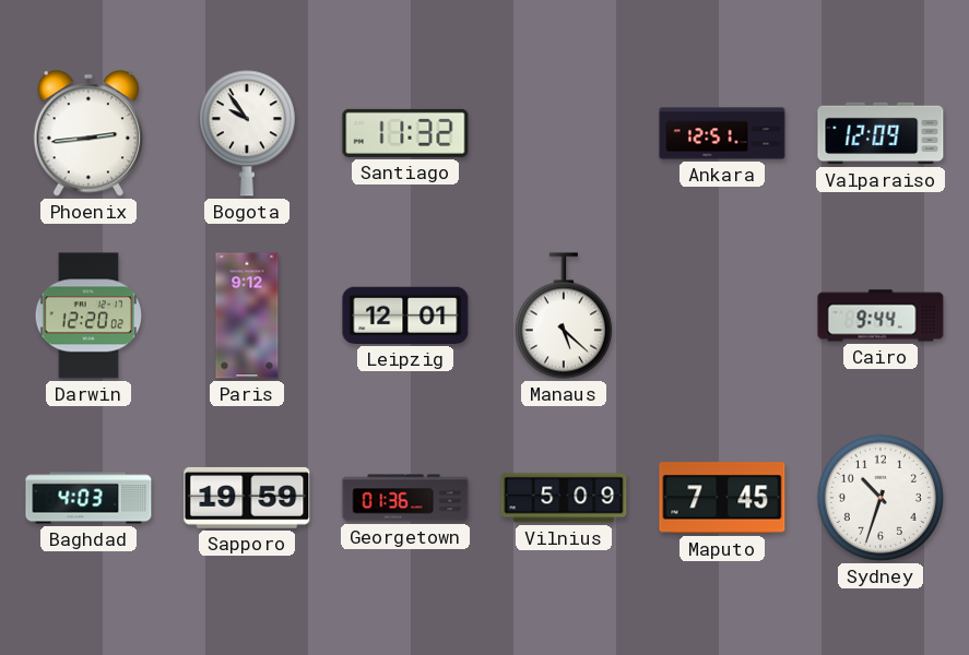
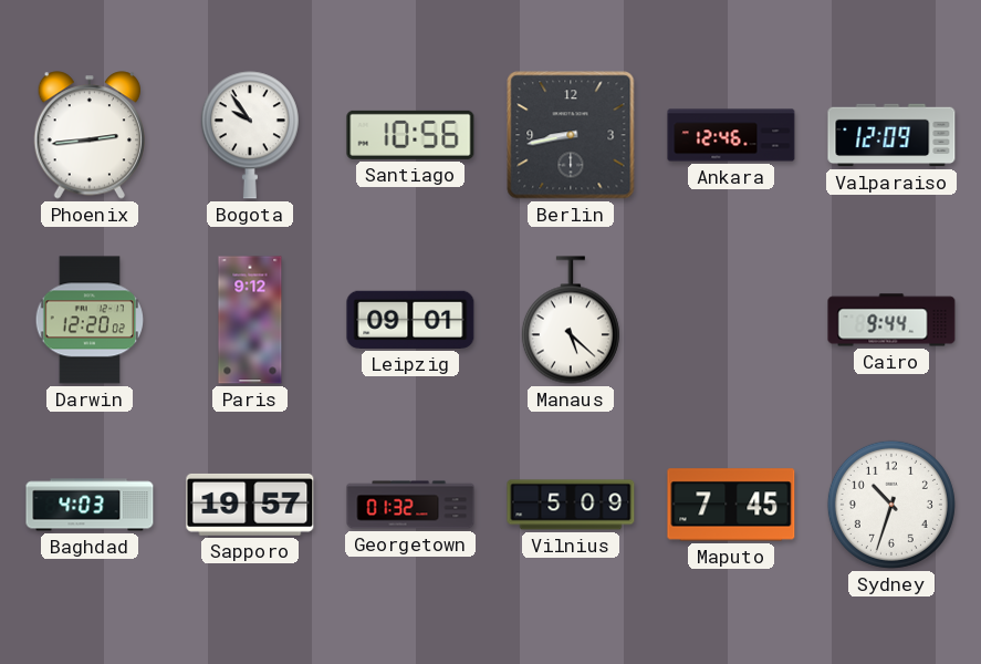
Santiago: 11:32 -> 10:56
Berlin: none -> 8:43
Ankara: 12:51 -> 12:46
Leipzig: 12:01 -> 09:01
Sapporo: 19:59 -> 19:57
Georgetown: 01:36 -> 01:32
